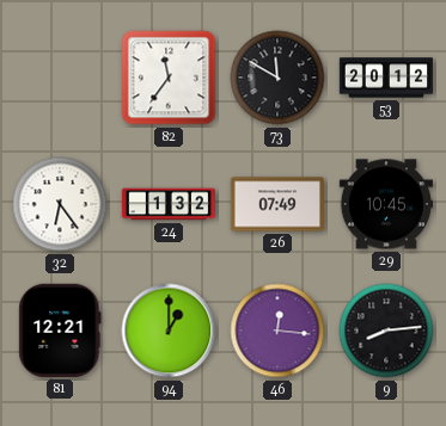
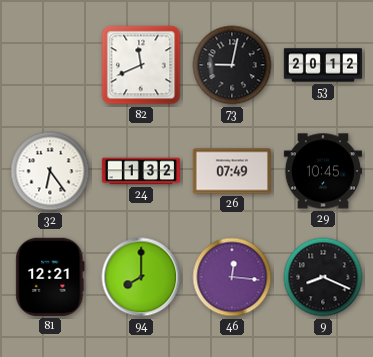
82: 11:36 -> 11:41
73: 11:50 -> 9:02
94: 1:00 -> 8:00
9: 8:14 -> 8:19
